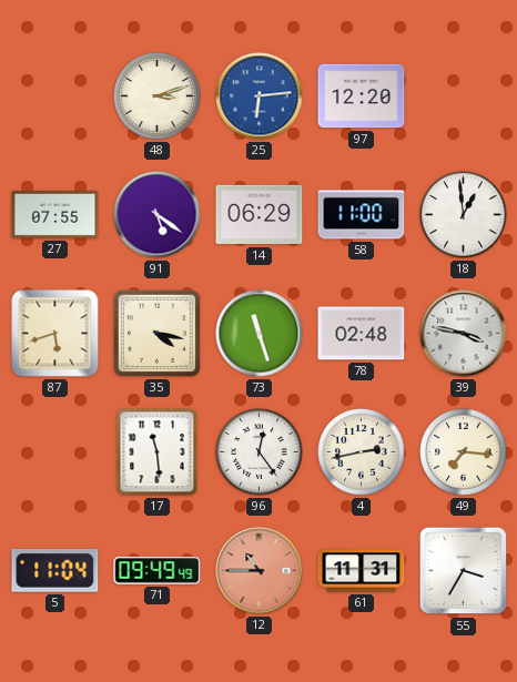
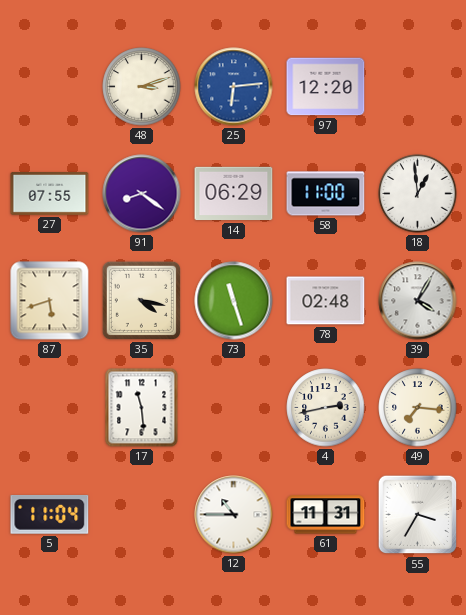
91: 5:21 -> 8:21
39: 3:47 -> 4:05
96: 12:24 -> none
71: 09:49 -> none
12 dial: salmon -> white
